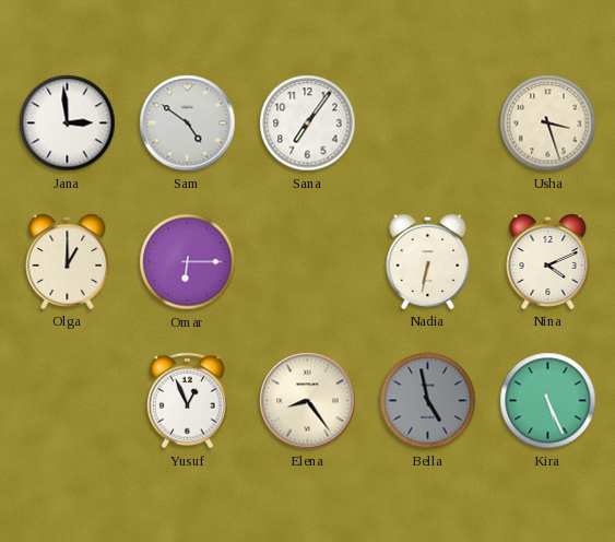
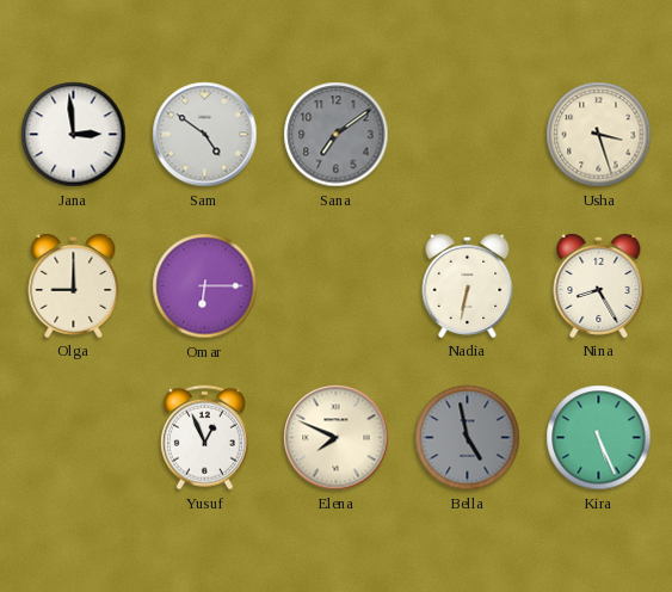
Sana: 7:06 -> 7:09
Sana dial: white -> grey
Olga: 1:00 -> 9:00
Nina: 4:11 -> 8:25
Elena: 8:24 -> 7:49
